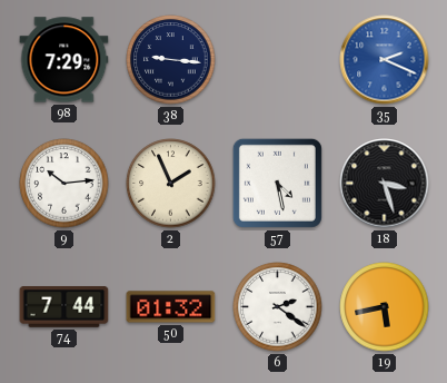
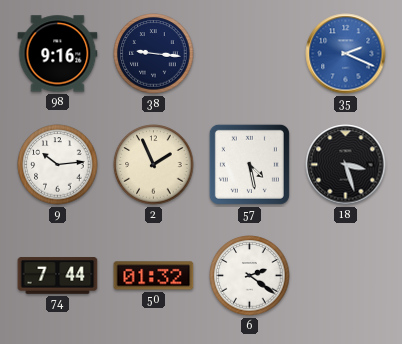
98: 7:29 -> 9:16
19: 5:43 -> none
